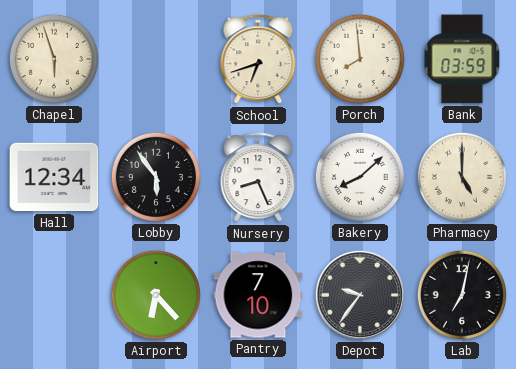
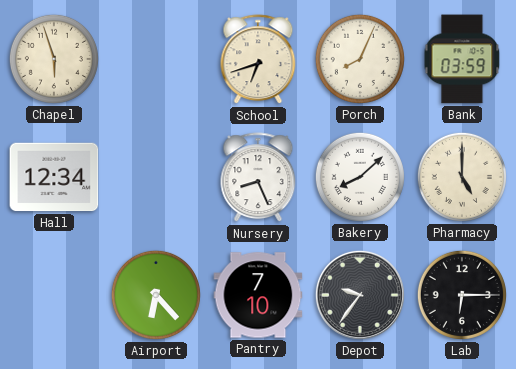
Porch: 7:59 -> 8:04
Lobby: 5:54 -> none
Lab: 7:02 -> 6:15
